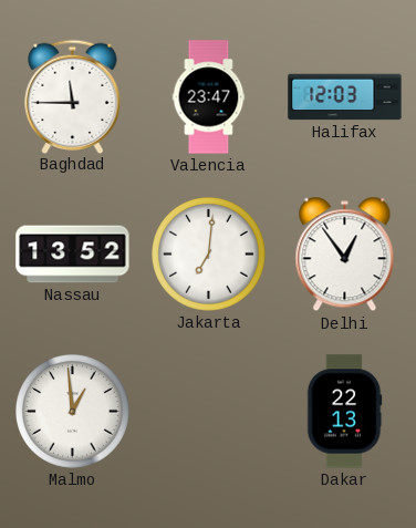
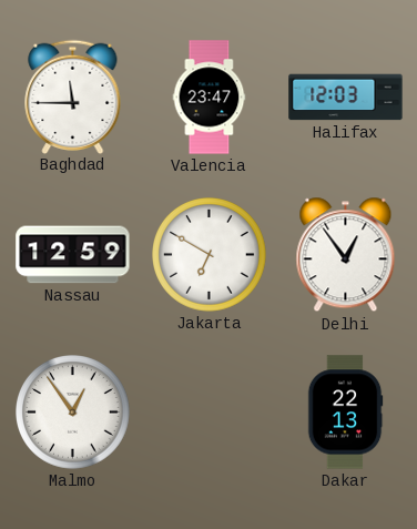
Nassau: 13:52 -> 12:59
Jakarta: 7:01 -> 6:50
Malmo: 12:59 -> 12:54
